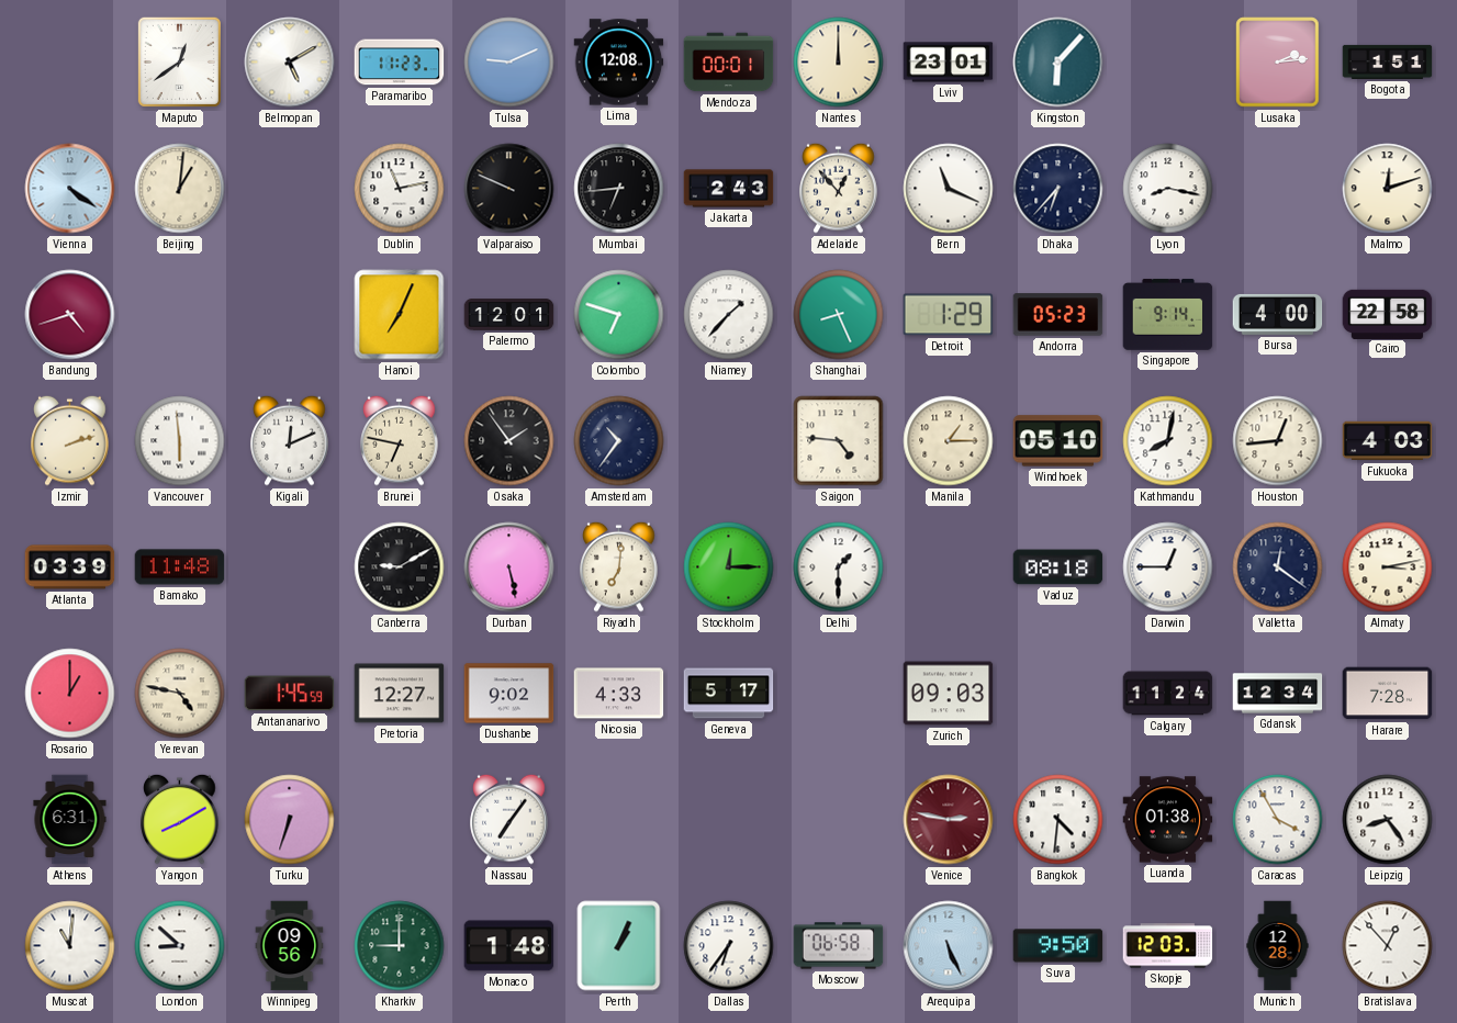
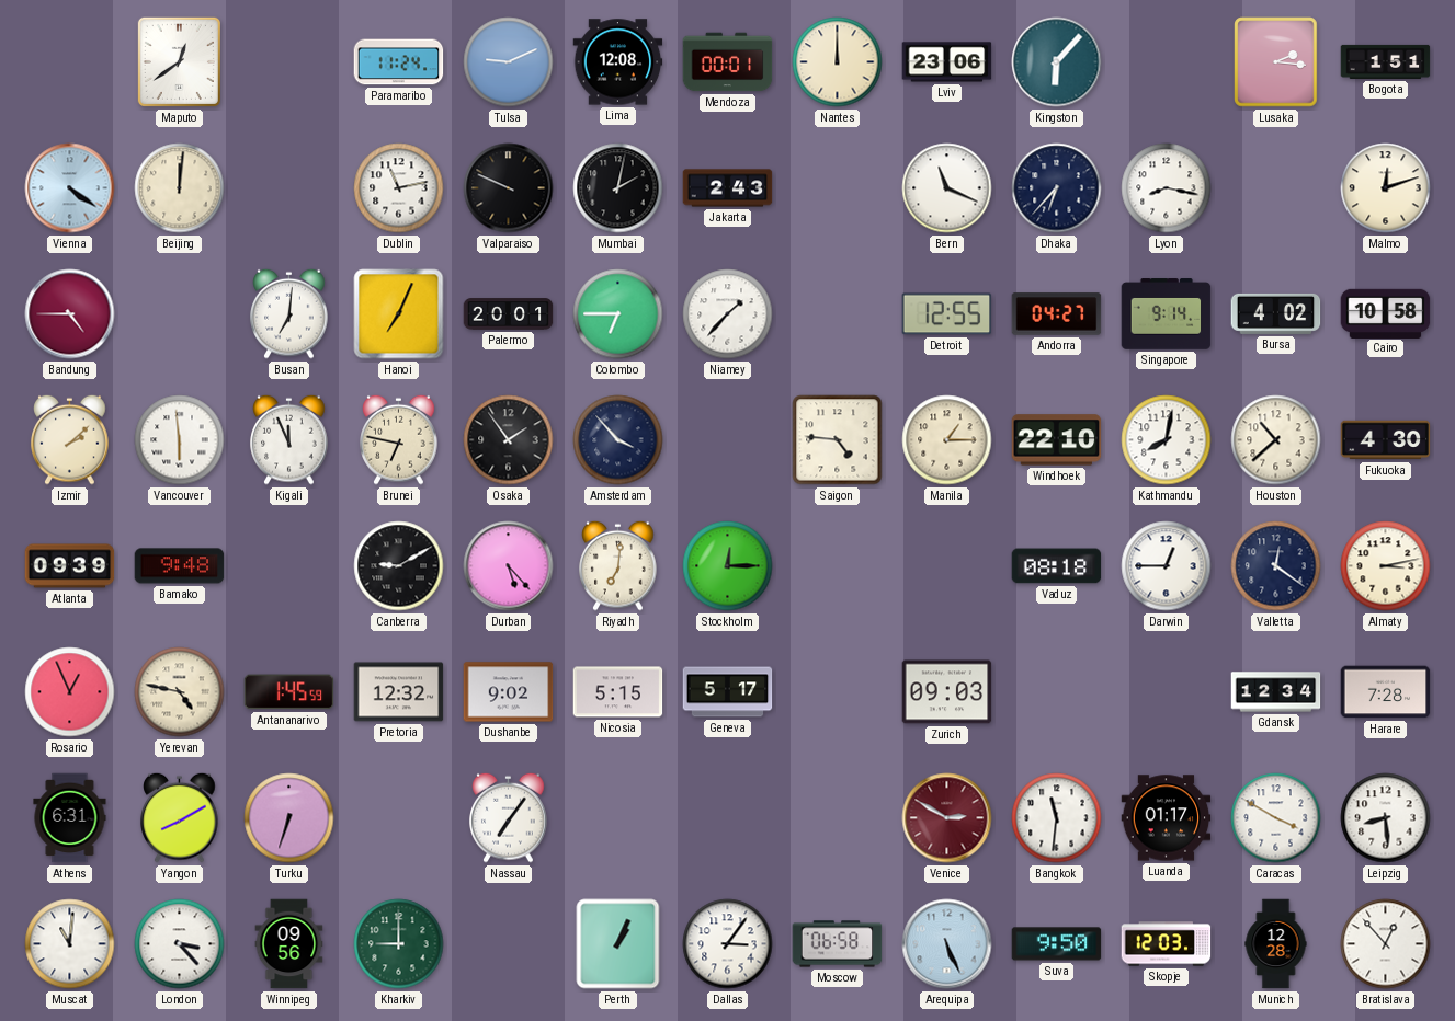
Belmopan: 5:10 -> none
Paramaribo: 11:23 -> 11:24
Lviv: 23:01 -> 23:06
Lusaka: 2:14 -> 2:16
Beijing: 1:01 -> 12:01
Mumbai: 6:44 -> 2:02
Adelaide: 12:53 -> none
Bandung: 4:42 -> 4:45
Busan: none -> 7:01
Palermo: 12:01 -> 20:01
Colombo: 6:48 -> 6:45
Shanghai: 8:26 -> none
Detroit: 1:29 -> 12:55
Andorra: 05:23 -> 04:27
Bursa: 4:00 -> 4:02
Cairo: 22:58 -> 10:58
Izmir: 2:12 -> 2:08
Kigali: 12:11 -> 11:56
Amsterdam: 10:36 -> 3:53
Windhoek: 05:10 -> 22:10
Houston: 12:44 -> 10:38
Fukuoka: 4:03 -> 4:30
Atlanta: 03:39 -> 09:39
Bamako: 11:48 -> 9:48
Durban: 5:28 -> 5:23
Delhi: 1:30 -> none
Rosario: 1:00 -> 12:56
Pretoria: 12:27 -> 12:32
Nicosia: 4:33 -> 5:15
Calgary: 11:24 -> none
Venice: 2:47 -> 2:50
Bangkok: 4:31 -> 11:31
Luanda: 01:38 -> 01:17
Caracas: 3:55 -> 3:50
Leipzig: 8:24 -> 8:29
London: 8:52 -> 3:23
Monaco: 1:48 -> none
Dallas: 6:36 -> 3:06
